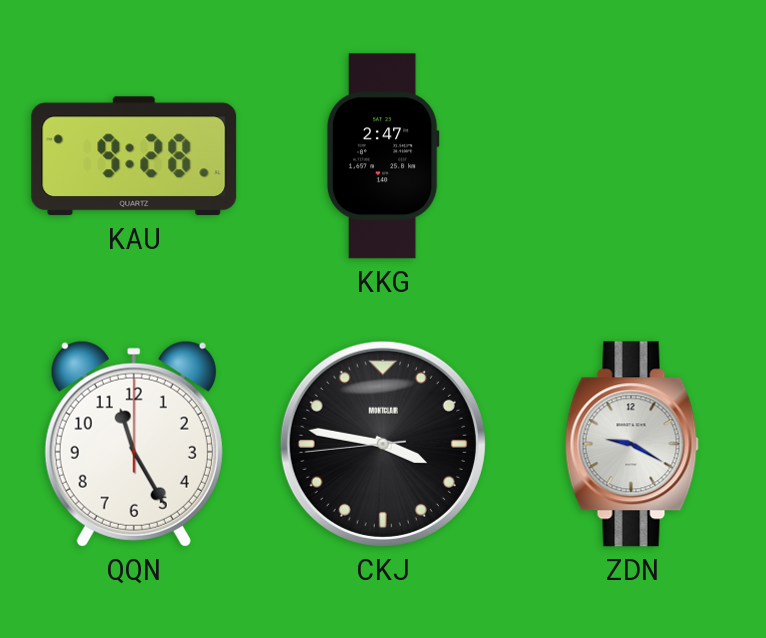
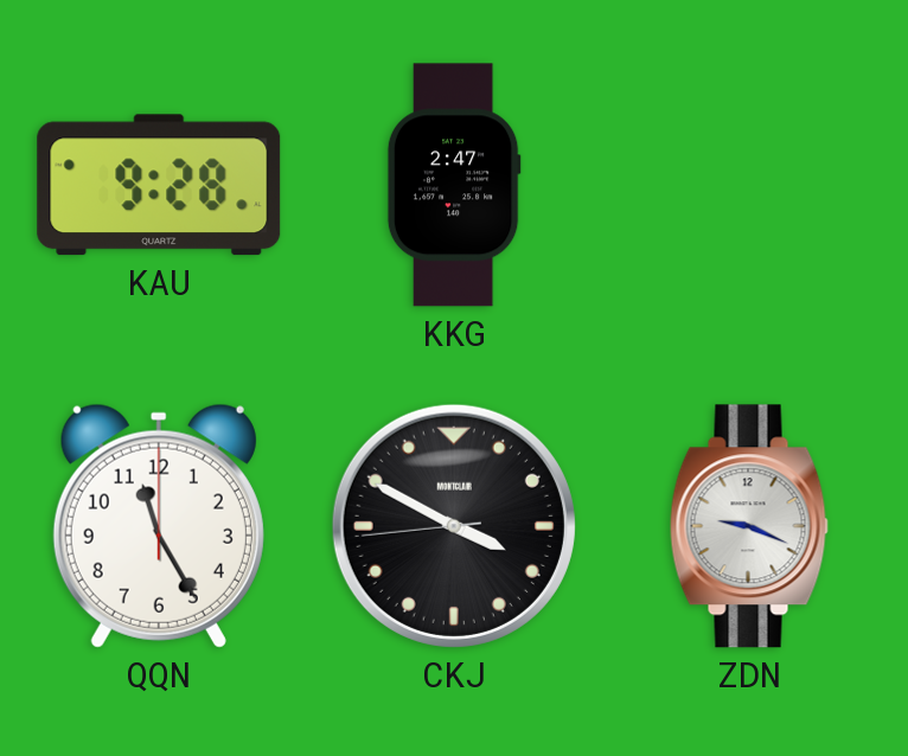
CKJ: 3:46 -> 3:49
ZDN: 9:20 -> 9:19
